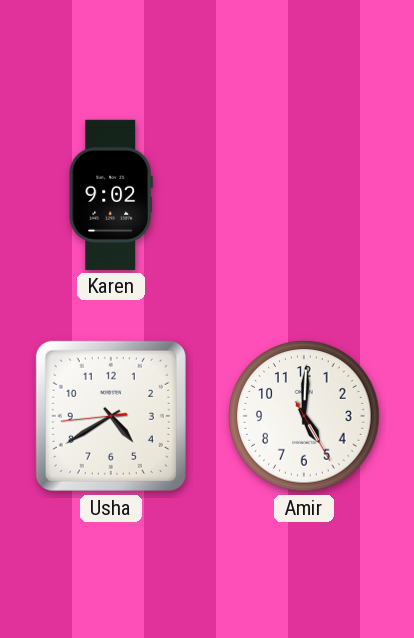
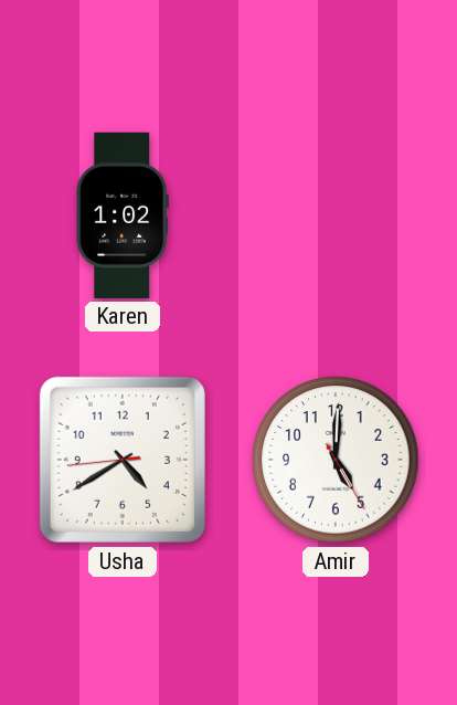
Karen: 9:02 -> 1:02
